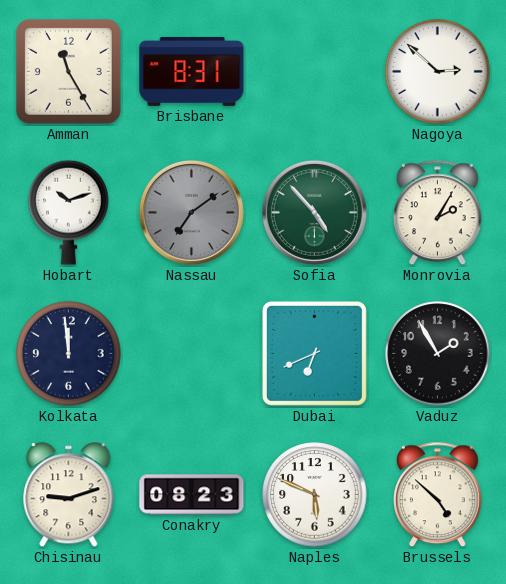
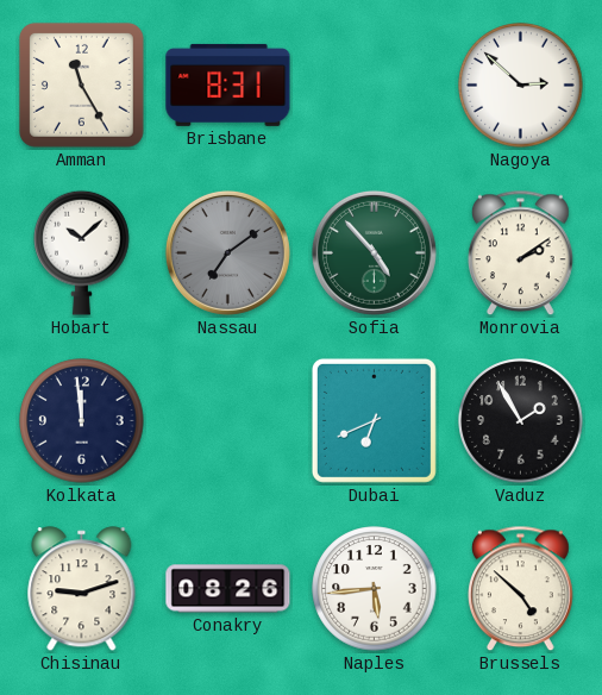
Hobart: 10:12 -> 10:08
Monrovia: 2:05 -> 2:09
Conakry: 08:23 -> 08:26
Naples: 5:49 -> 5:44
